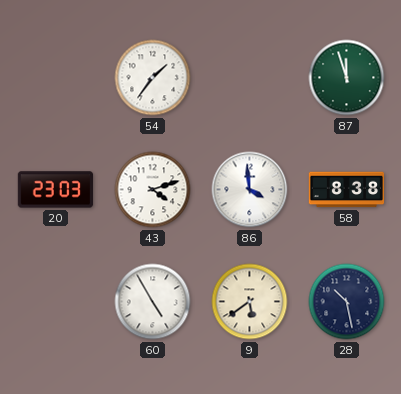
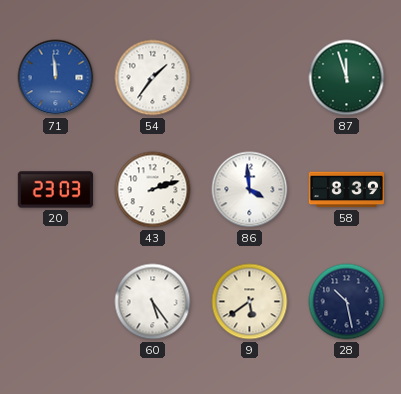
71: none -> 11:59
43: 4:12 -> 2:12
58: 8:38 -> 8:39
60: 4:55 -> 5:24
